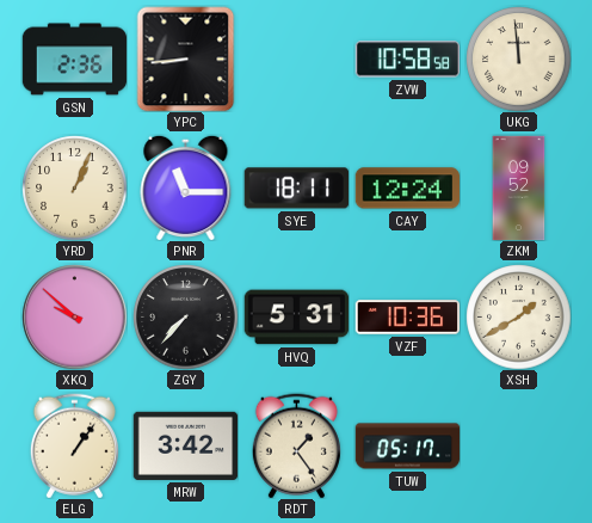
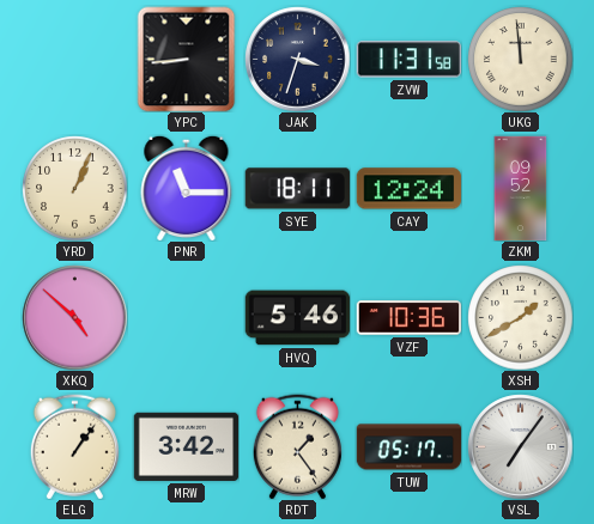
GSN: 2:36 -> none
JAK: none -> 3:33
ZVW: 10:58 -> 11:31
XKQ: 9:52 -> 4:52
ZGY: 7:37 -> none
HVQ: 5:31 -> 5:46
VSL: none -> 7:06
